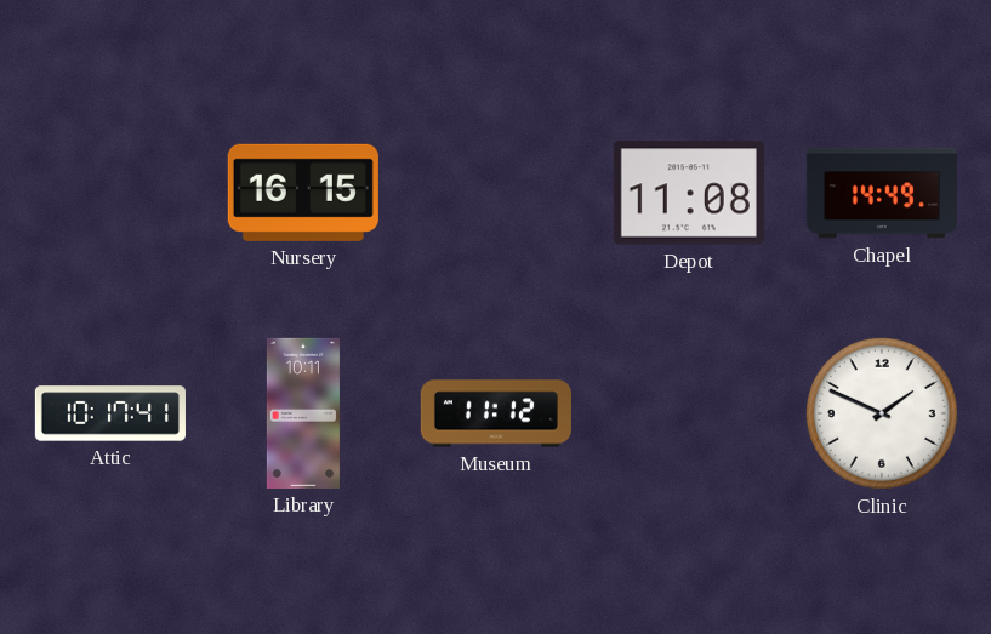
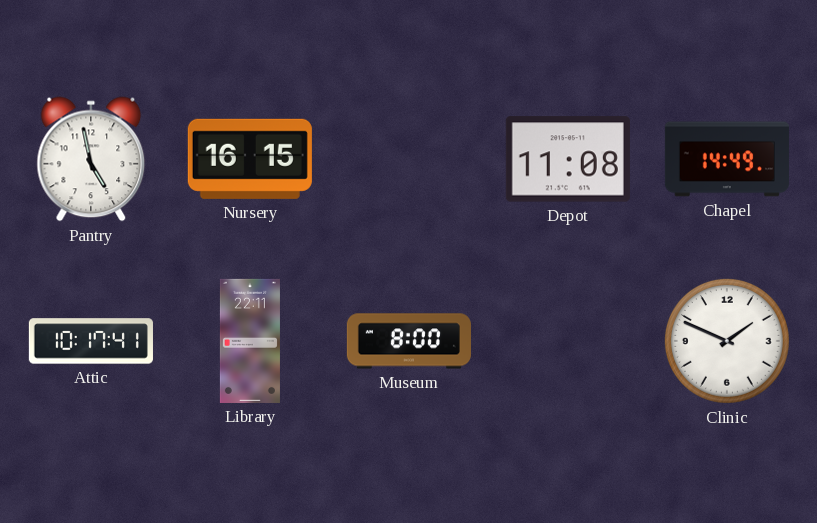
Pantry: none -> 4:58
Library: 10:11 -> 22:11
Museum: 11:12 -> 8:00
